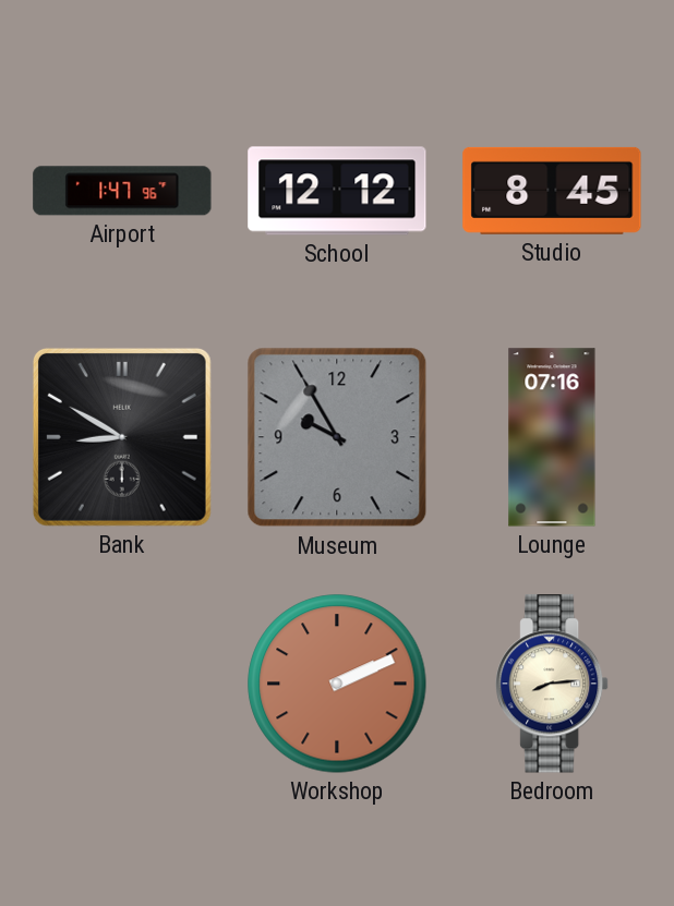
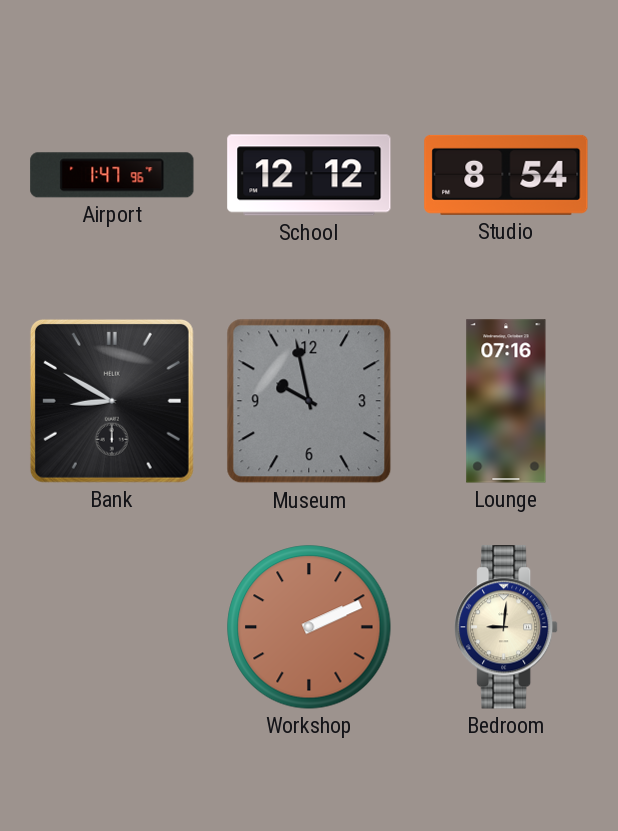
Studio: 8:45 -> 8:54
Museum: 9:55 -> 9:58
Bedroom: 8:14 -> 9:01
